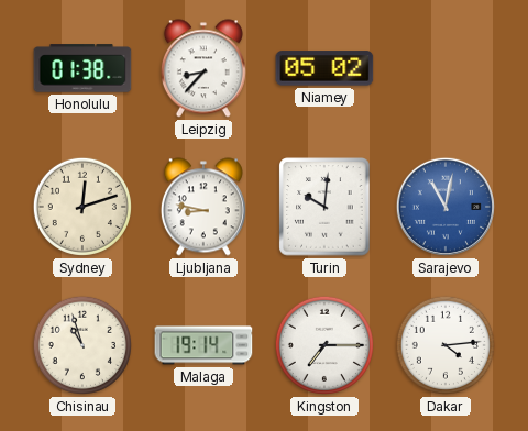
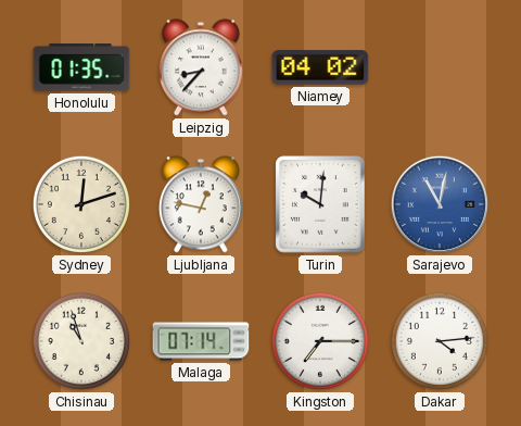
Honolulu: 01:38 -> 01:35
Niamey: 05:02 -> 04:02
Ljubljana: 8:47 -> 12:47
Malaga: 19:14 -> 07:14
